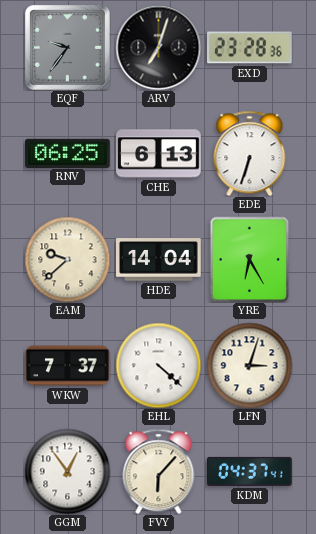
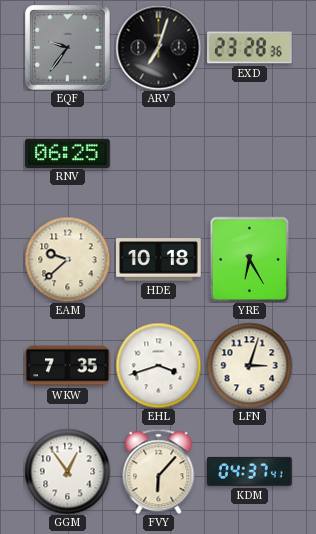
CHE: 6:13 -> none
EDE: 6:33 -> none
HDE: 14:04 -> 10:18
WKW: 7:37 -> 7:35
EHL: 4:22 -> 3:42
